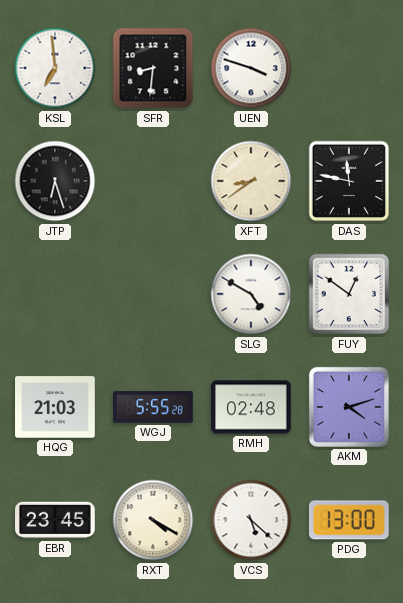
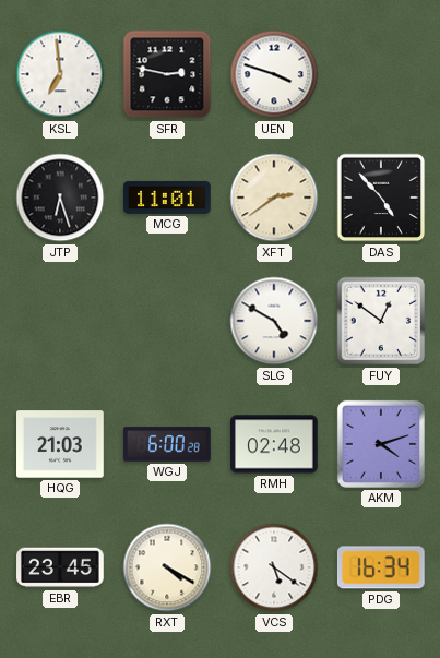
SFR: 8:31 -> 2:47
MCG: none -> 11:01
XFT: 8:39 -> 2:39
DAS: 11:47 -> 4:53
WGJ: 5:55 -> 6:00
VCS: 5:22 -> 5:21
PDG: 13:00 -> 16:34
